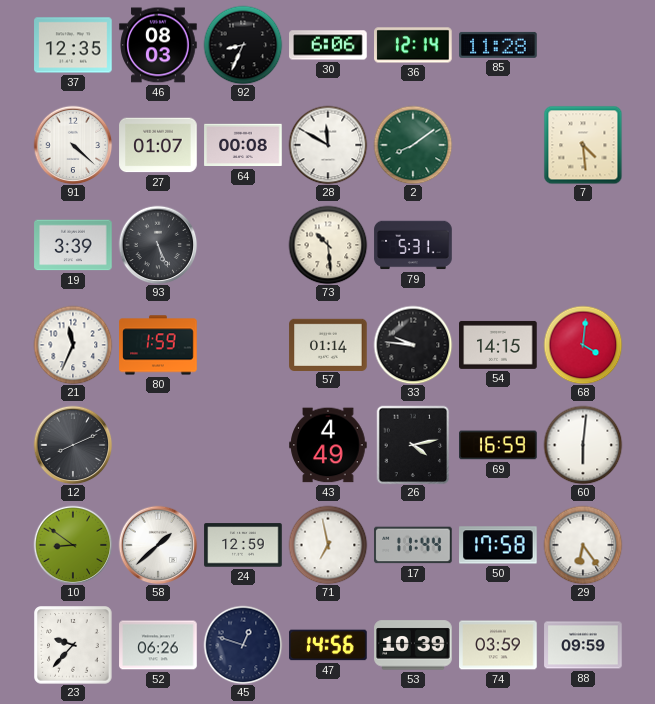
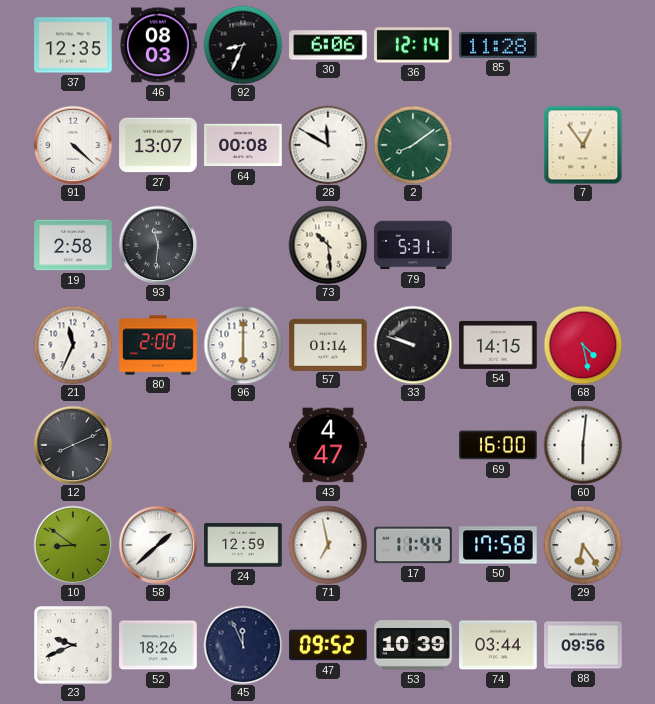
27: 01:07 -> 13:07
7: 4:29 -> 12:54
19: 3:39 -> 2:58
93: 5:26 -> 11:31
80: 1:59 -> 2:00
96: none -> 6:00
33: 9:46 -> 9:48
68: 4:01 -> 4:28
43: 4:49 -> 4:47
26: 4:13 -> none
69: 16:59 -> 16:00
23: 9:37 -> 9:41
52: 06:26 -> 18:26
45: 12:48 -> 11:56
47: 14:56 -> 09:52
74: 03:59 -> 03:44
88: 09:59 -> 09:56
